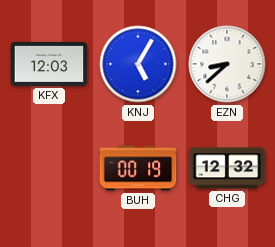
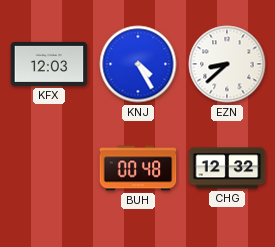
KNJ: 5:05 -> 4:25
BUH: 00:19 -> 00:48
